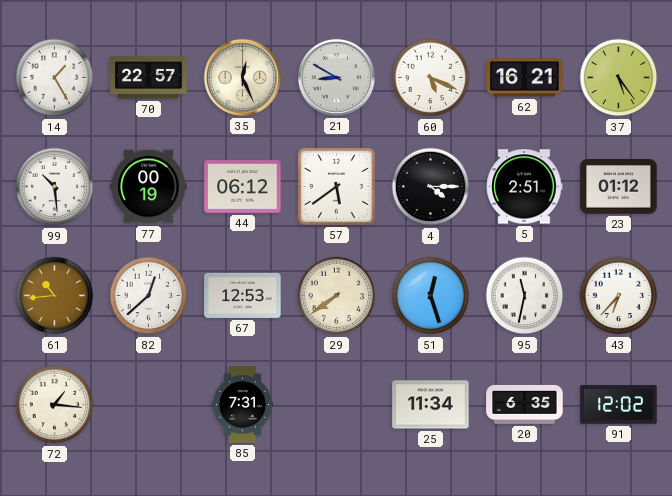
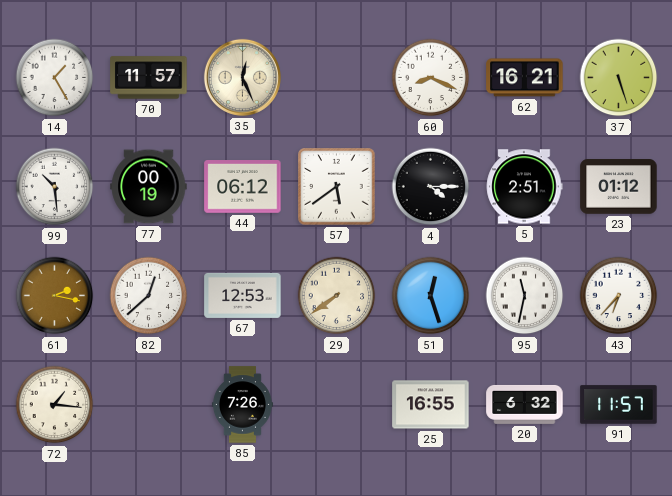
70: 22:57 -> 11:57
21: 8:50 -> none
60: 5:19 -> 8:19
37: 5:24 -> 5:27
61: 10:44 -> 2:17
85: 7:31 -> 7:26
25: 11:34 -> 16:55
20: 6:35 -> 6:32
91: 12:02 -> 11:57
